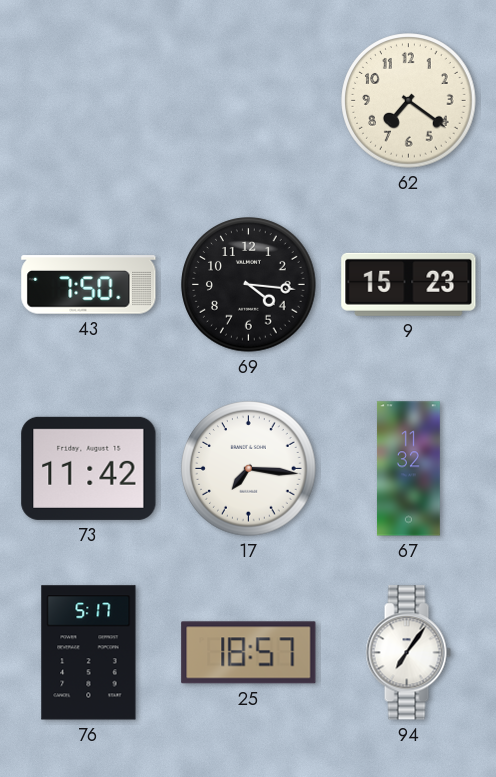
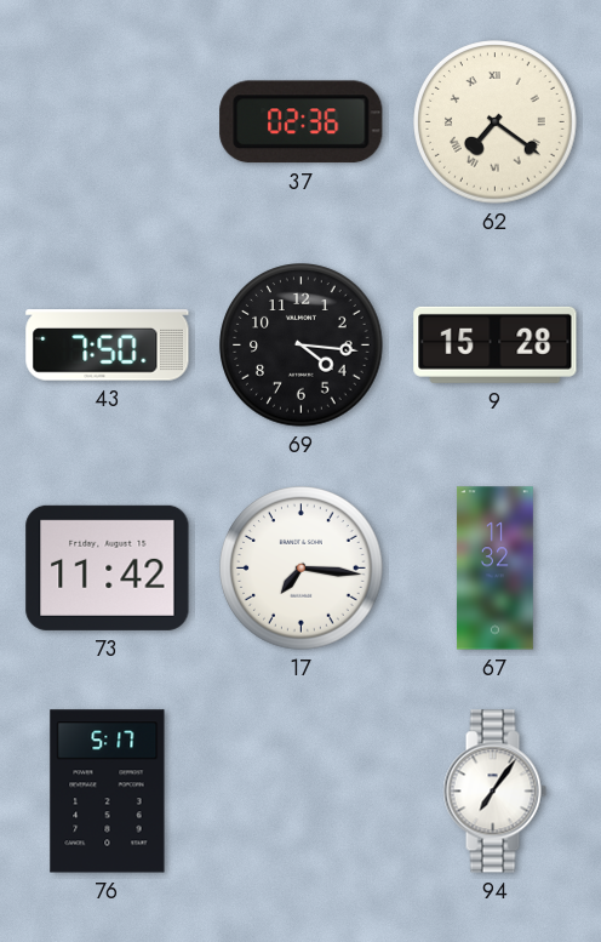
37: none -> 02:36
62 numerals: Arabic -> Roman
9: 15:23 -> 15:28
25: 18:57 -> none
